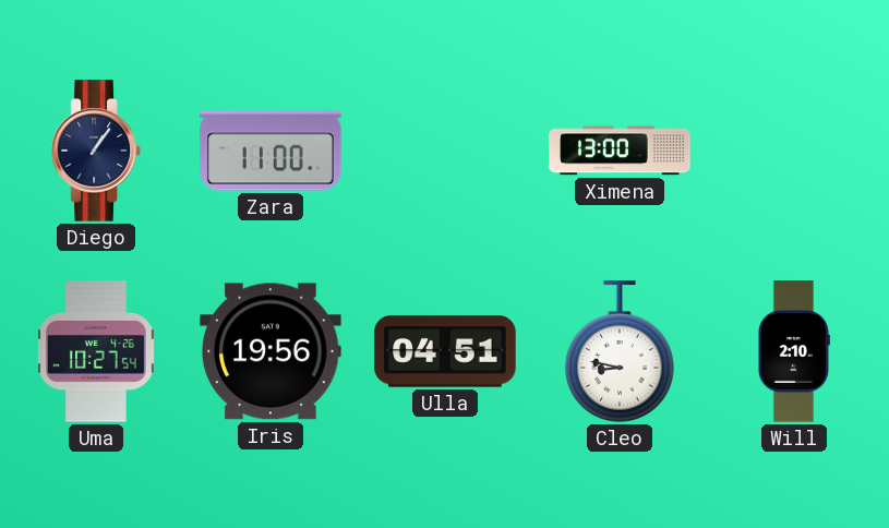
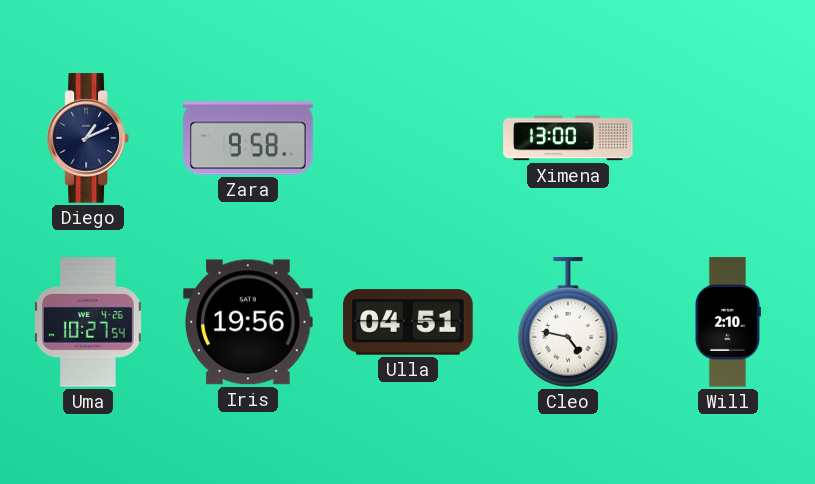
Diego: 1:06 -> 1:11
Zara: 11:00 -> 9:58
Cleo: 8:47 -> 4:47
